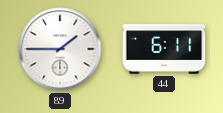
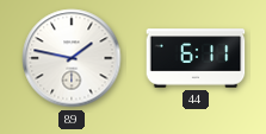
89: 1:45 -> 1:47
